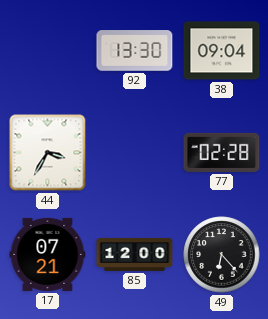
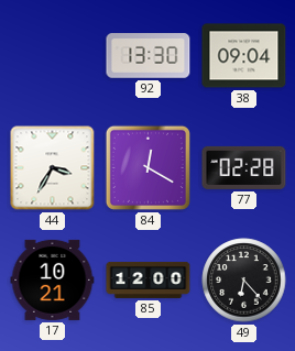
84: none -> 12:20
17: 07:21 -> 10:21
